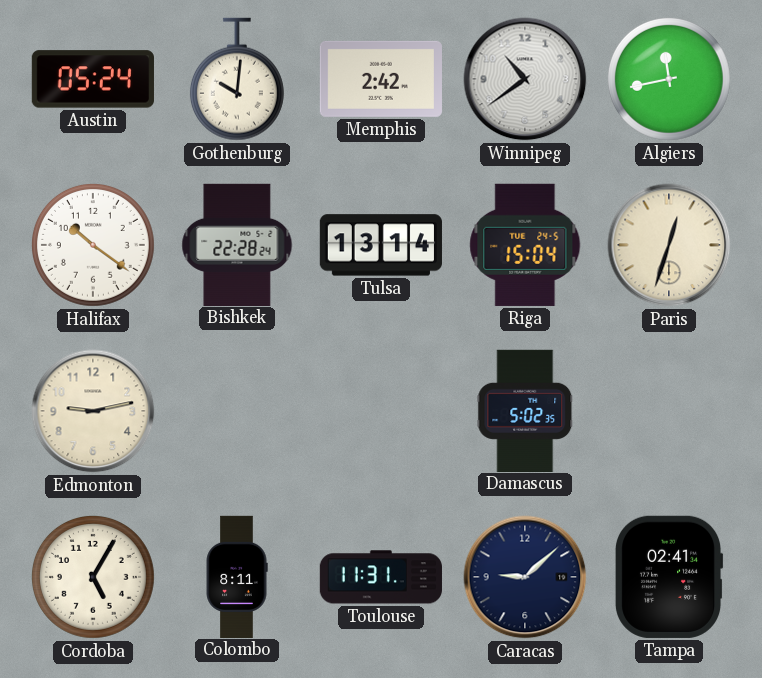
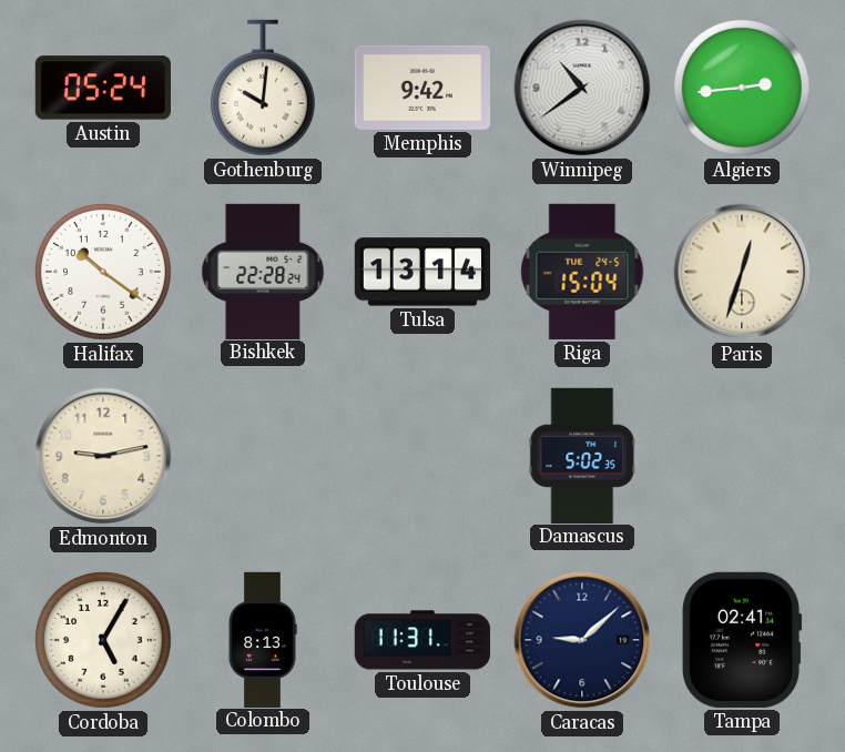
Memphis: 2:42 -> 9:42
Algiers: 11:43 -> 2:44
Colombo: 8:11 -> 8:13
